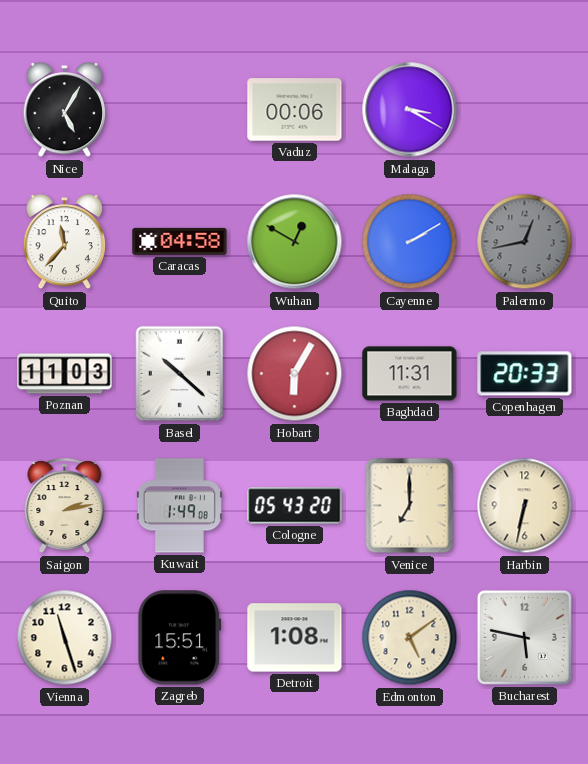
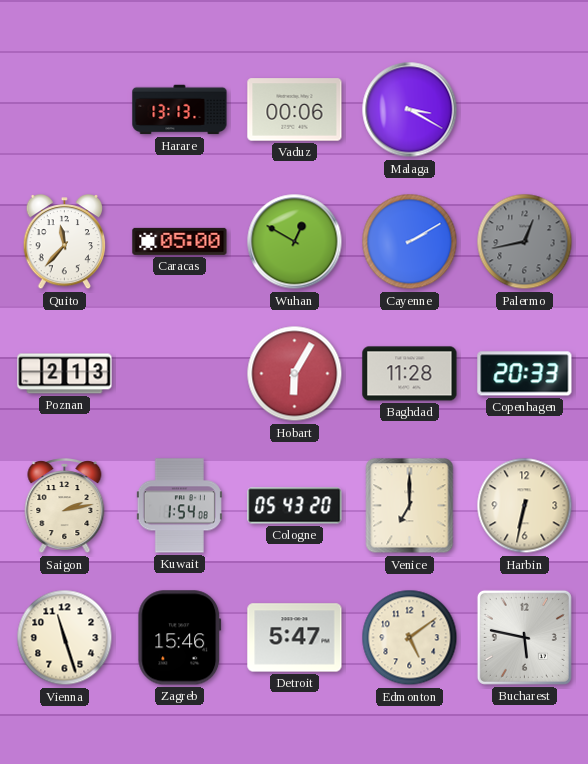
Nice: 5:05 -> none
Harare: none -> 13:13
Caracas: 04:58 -> 05:00
Poznan: 11:03 -> 2:13
Basel: 10:22 -> none
Baghdad: 11:31 -> 11:28
Kuwait: 1:49 -> 1:54
Zagreb: 15:51 -> 15:46
Detroit: 1:08 -> 5:47
